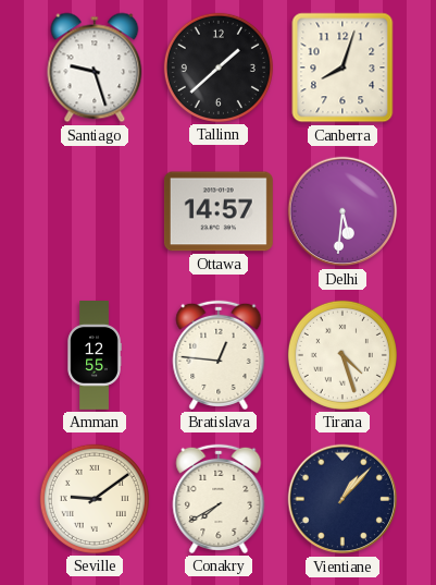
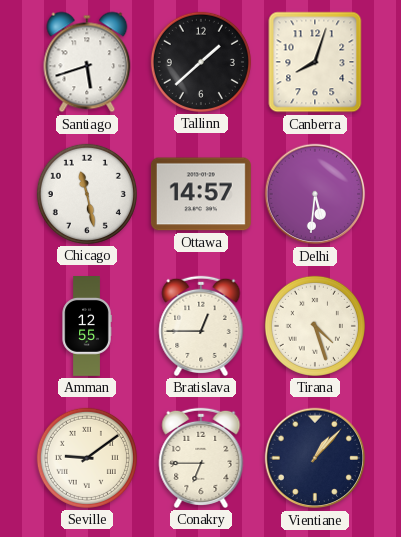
Santiago: 9:27 -> 5:42
Chicago: none -> 11:28
Bratislava: 12:46 -> 12:45
Conakry: 7:40 -> 6:45
